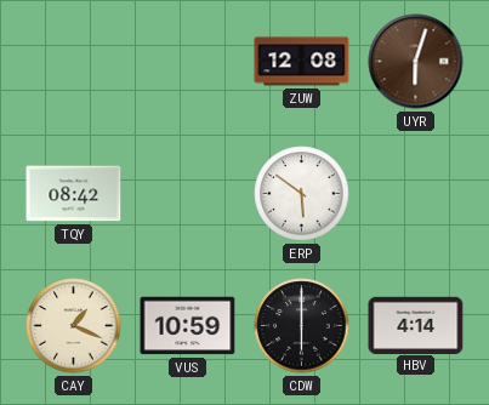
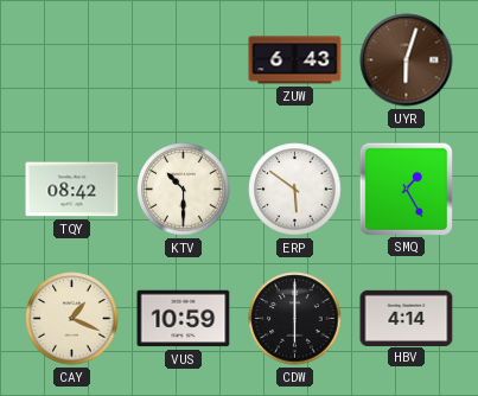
ZUW: 12:08 -> 6:43
KTV: none -> 10:30
SMQ: none -> 1:25
